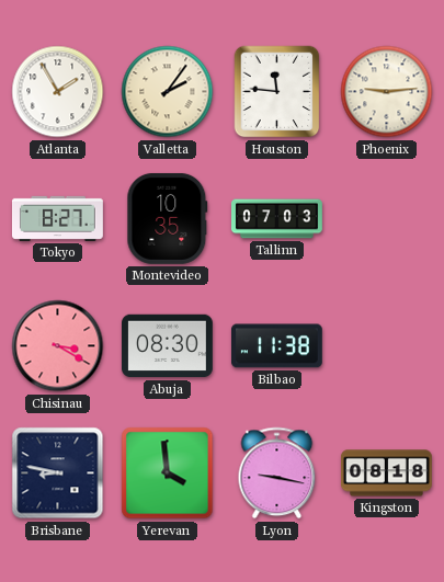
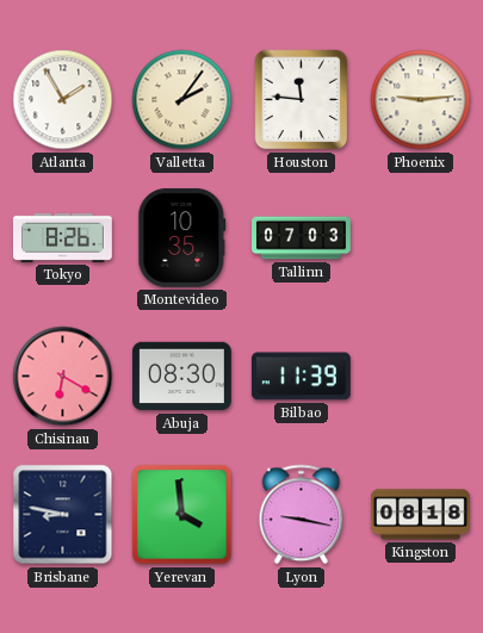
Tokyo: 8:27 -> 8:26
Chisinau: 3:20 -> 6:20
Bilbao: 11:38 -> 11:39
